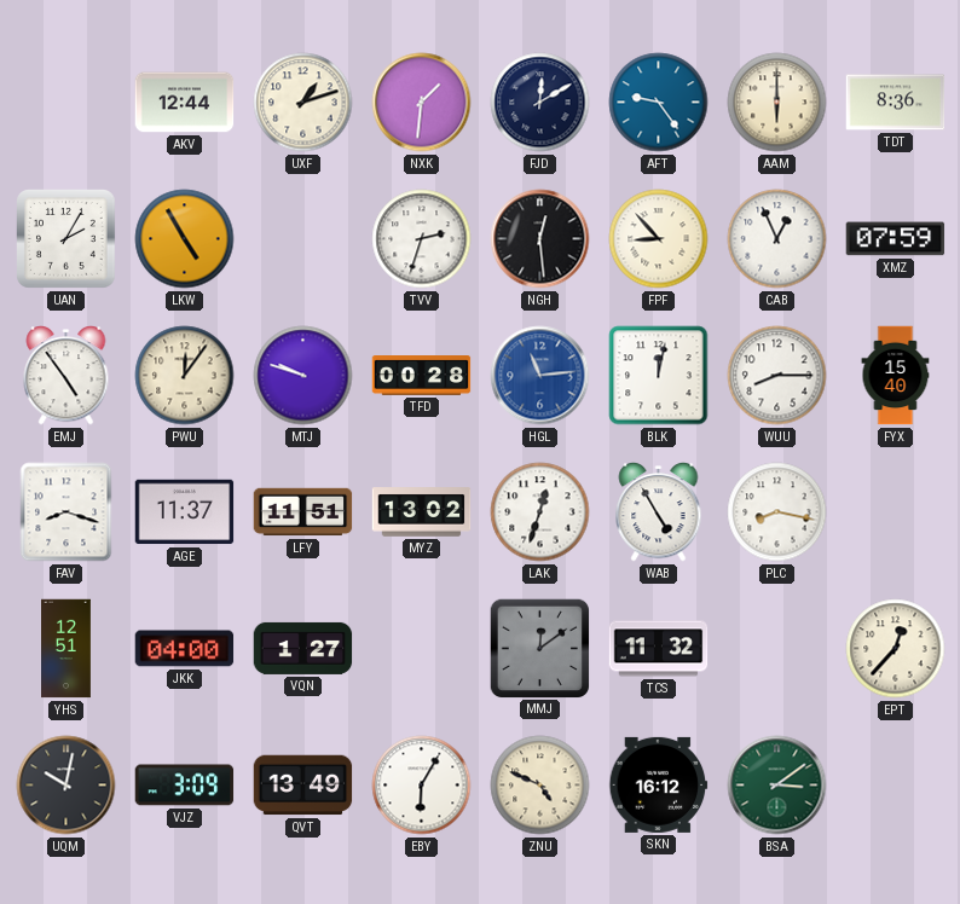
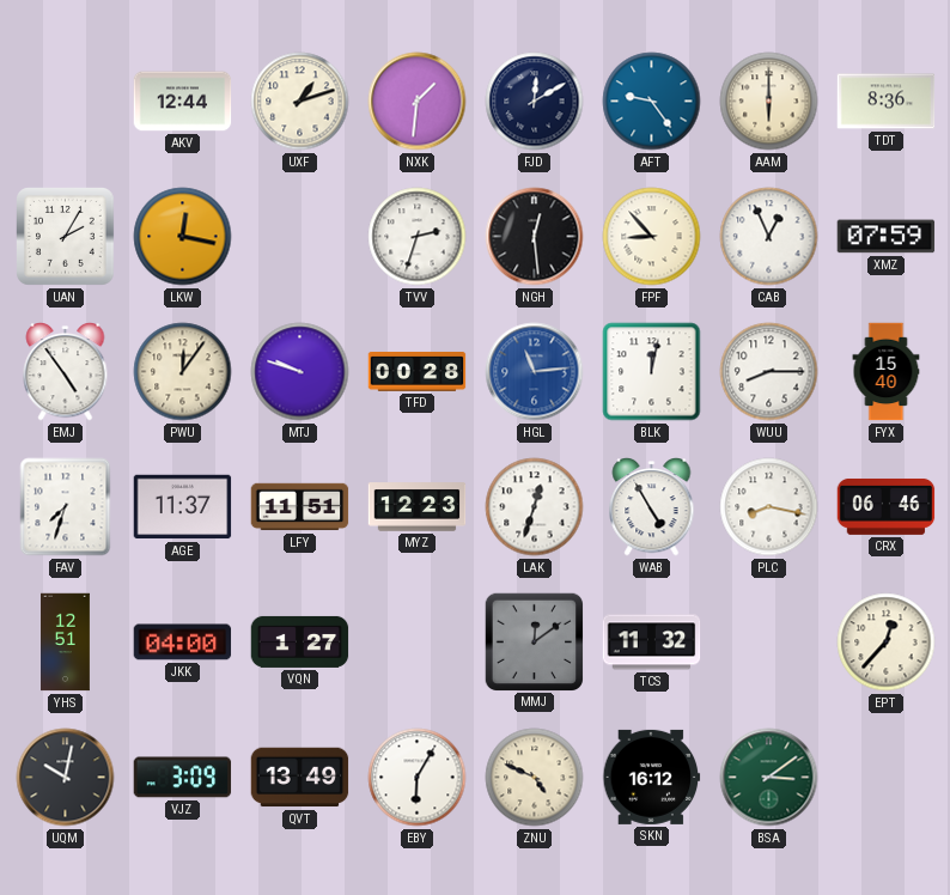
LKW: 4:55 -> 12:17
FAV: 8:18 -> 7:33
MYZ: 13:02 -> 12:23
CRX: none -> 06:46
